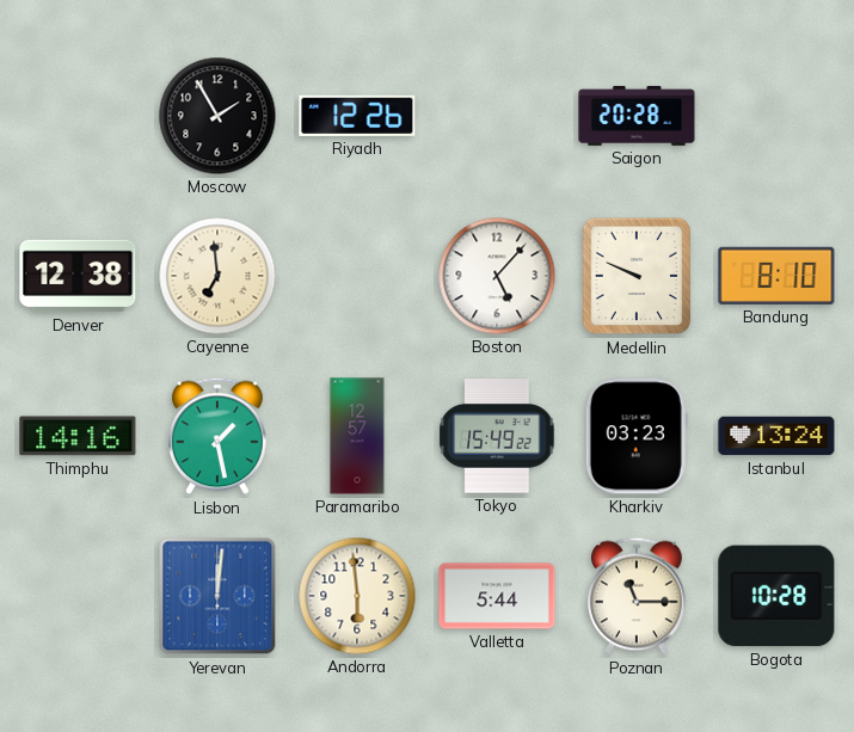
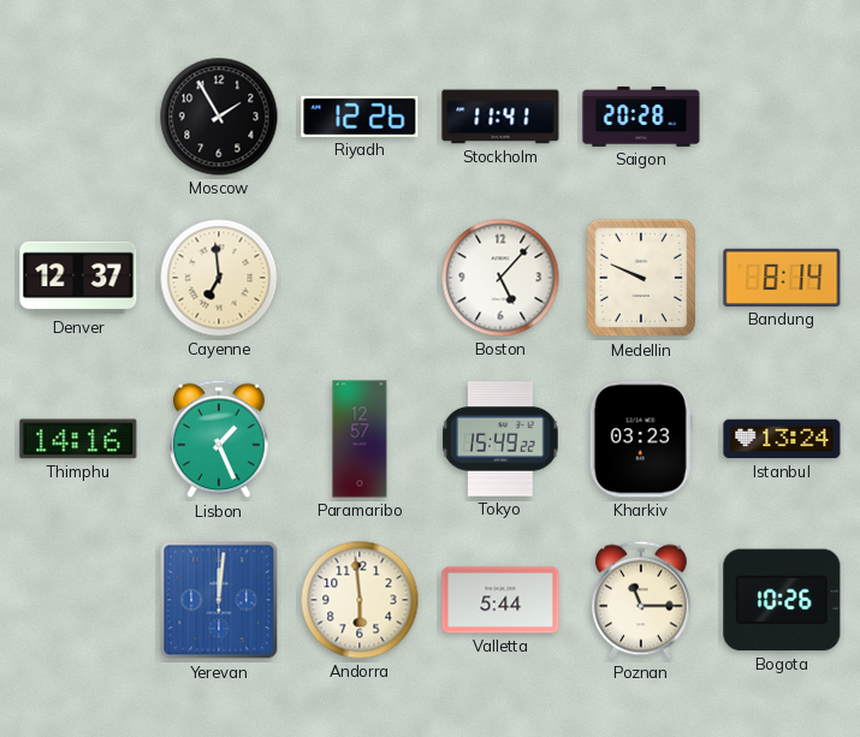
Stockholm: none -> 11:41
Denver: 12:38 -> 12:37
Bandung: 8:10 -> 8:14
Lisbon: 1:28 -> 1:26
Bogota: 10:28 -> 10:26
